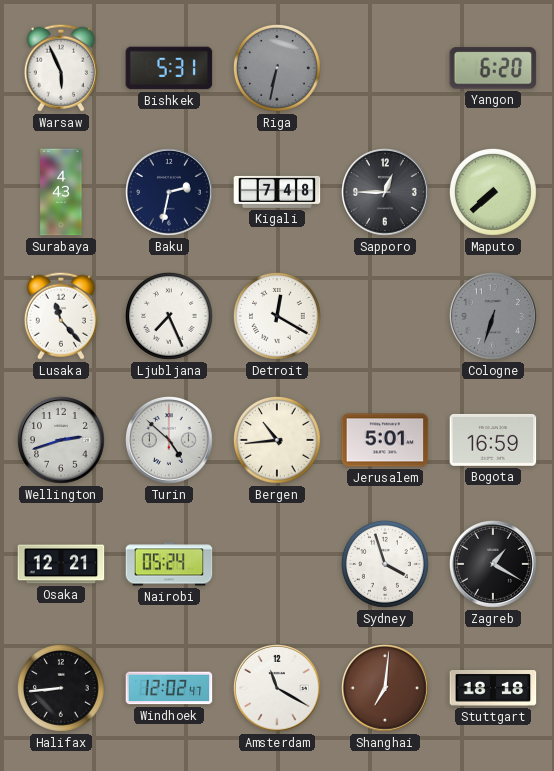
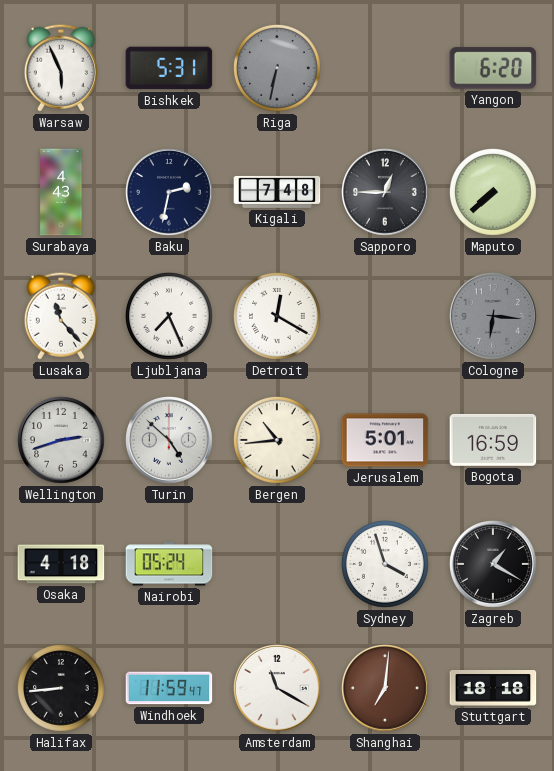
Cologne: 6:33 -> 6:16
Osaka: 12:21 -> 4:18
Windhoek: 12:02 -> 11:59
